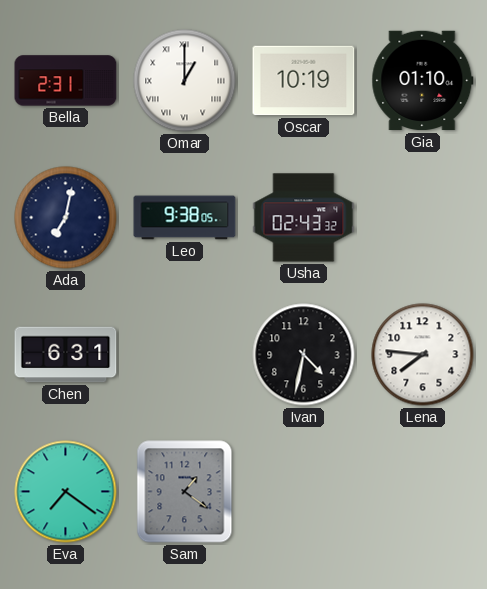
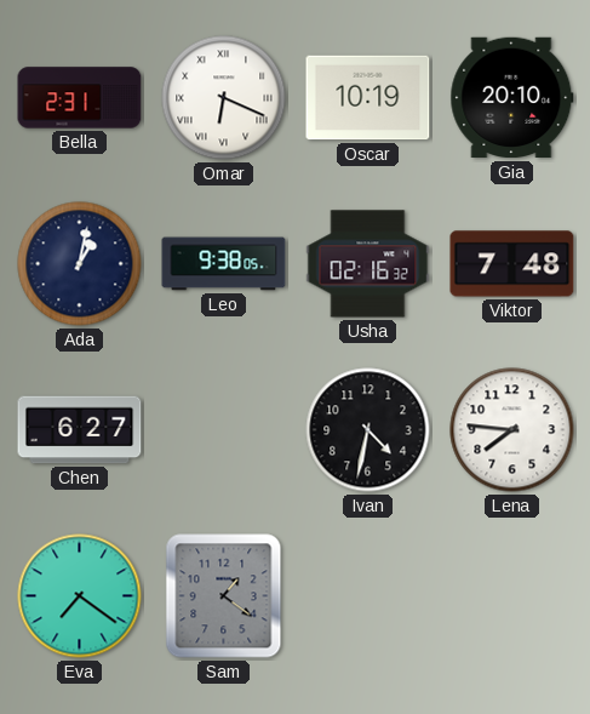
Omar: 1:00 -> 6:19
Gia: 01:10 -> 20:10
Ada: 7:02 -> 1:02
Usha: 02:43 -> 02:16
Viktor: none -> 7:48
Chen: 6:31 -> 6:27
